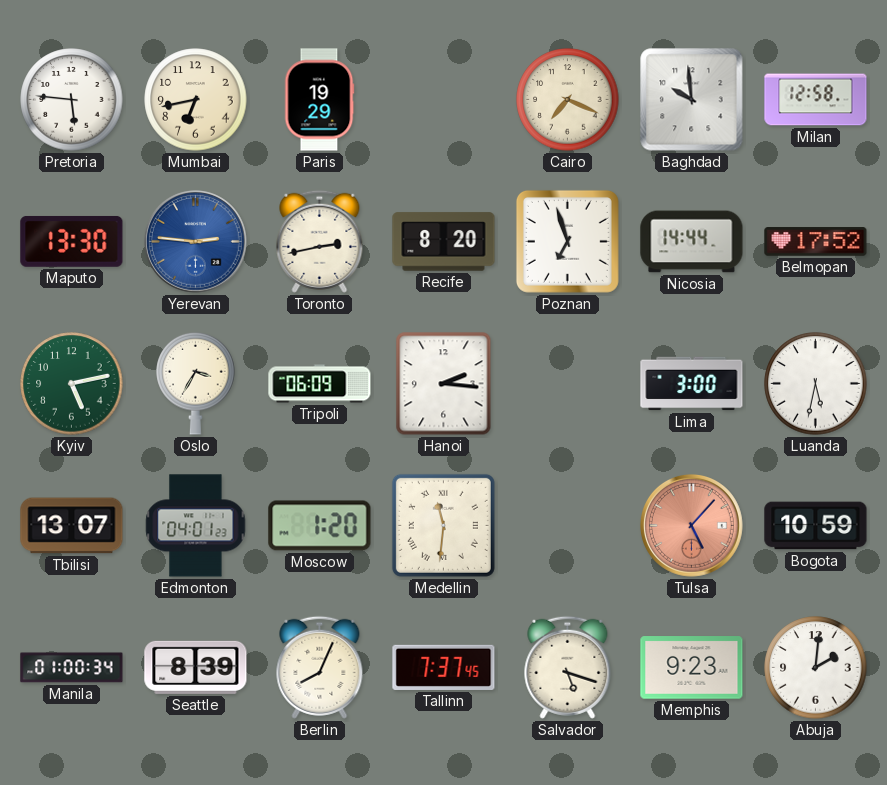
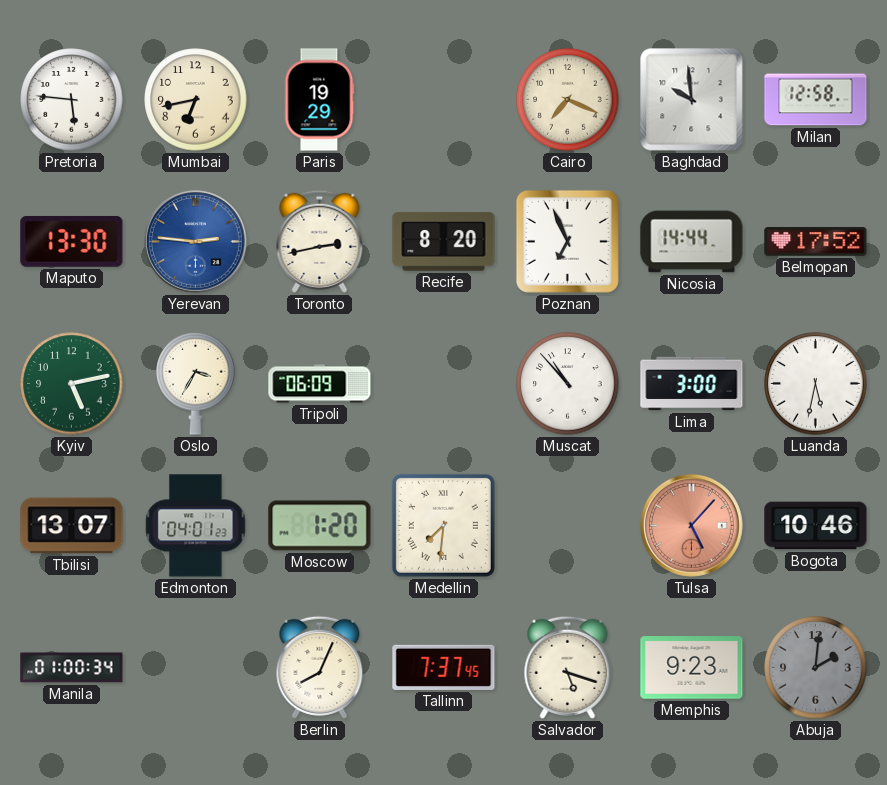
Poznan: 6:57 -> 6:56
Hanoi: 2:16 -> none
Muscat: none -> 10:53
Medellin: 11:31 -> 7:31
Bogota: 10:59 -> 10:46
Seattle: 8:39 -> none
Abuja dial: white -> grey
